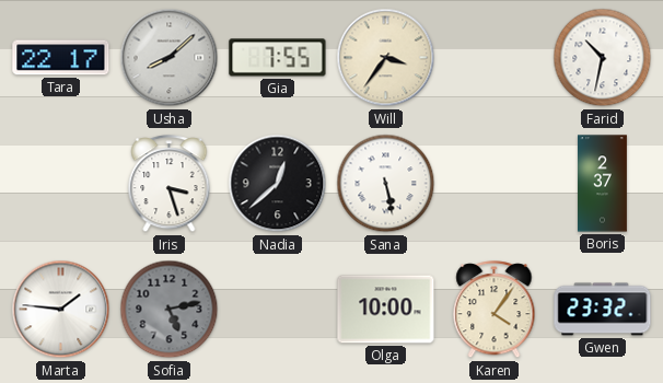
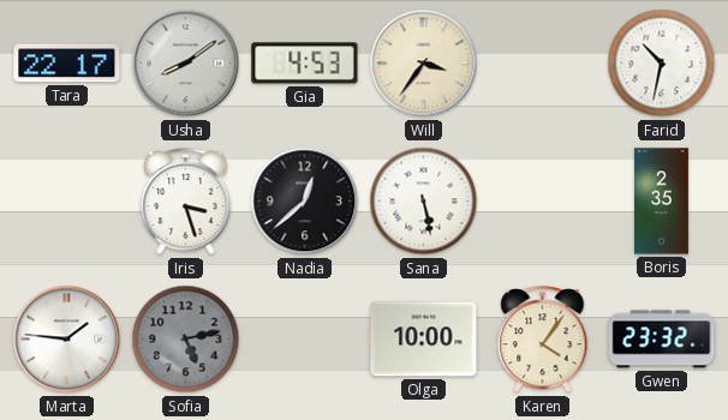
Usha: 8:08 -> 8:09
Gia: 7:55 -> 4:53
Boris: 2:37 -> 2:35
